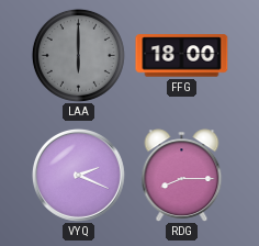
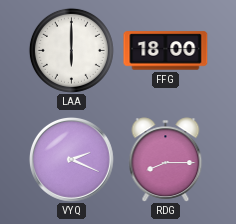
LAA dial: grey -> white
